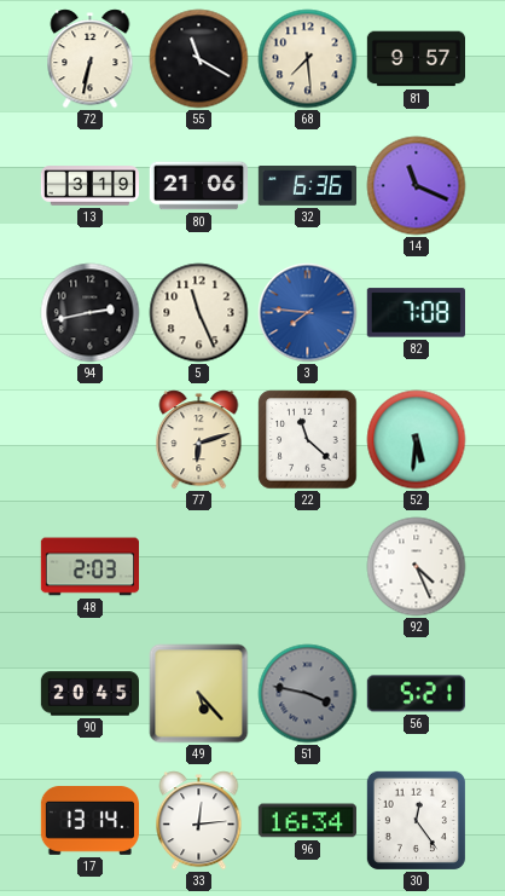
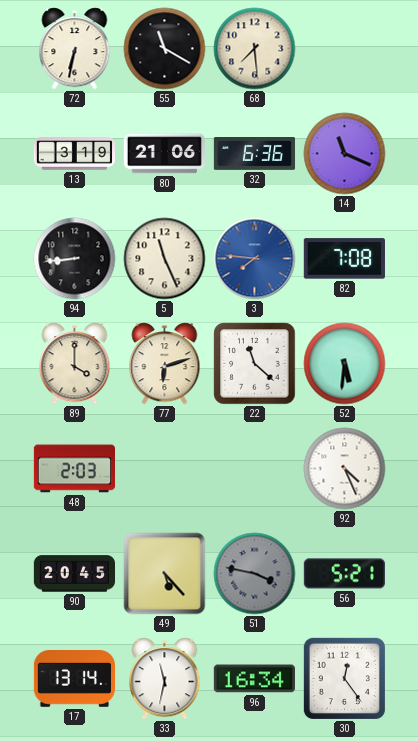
81: 9:57 -> none
94: 2:43 -> 8:44
89: none -> 4:00
33: 12:14 -> 11:32
